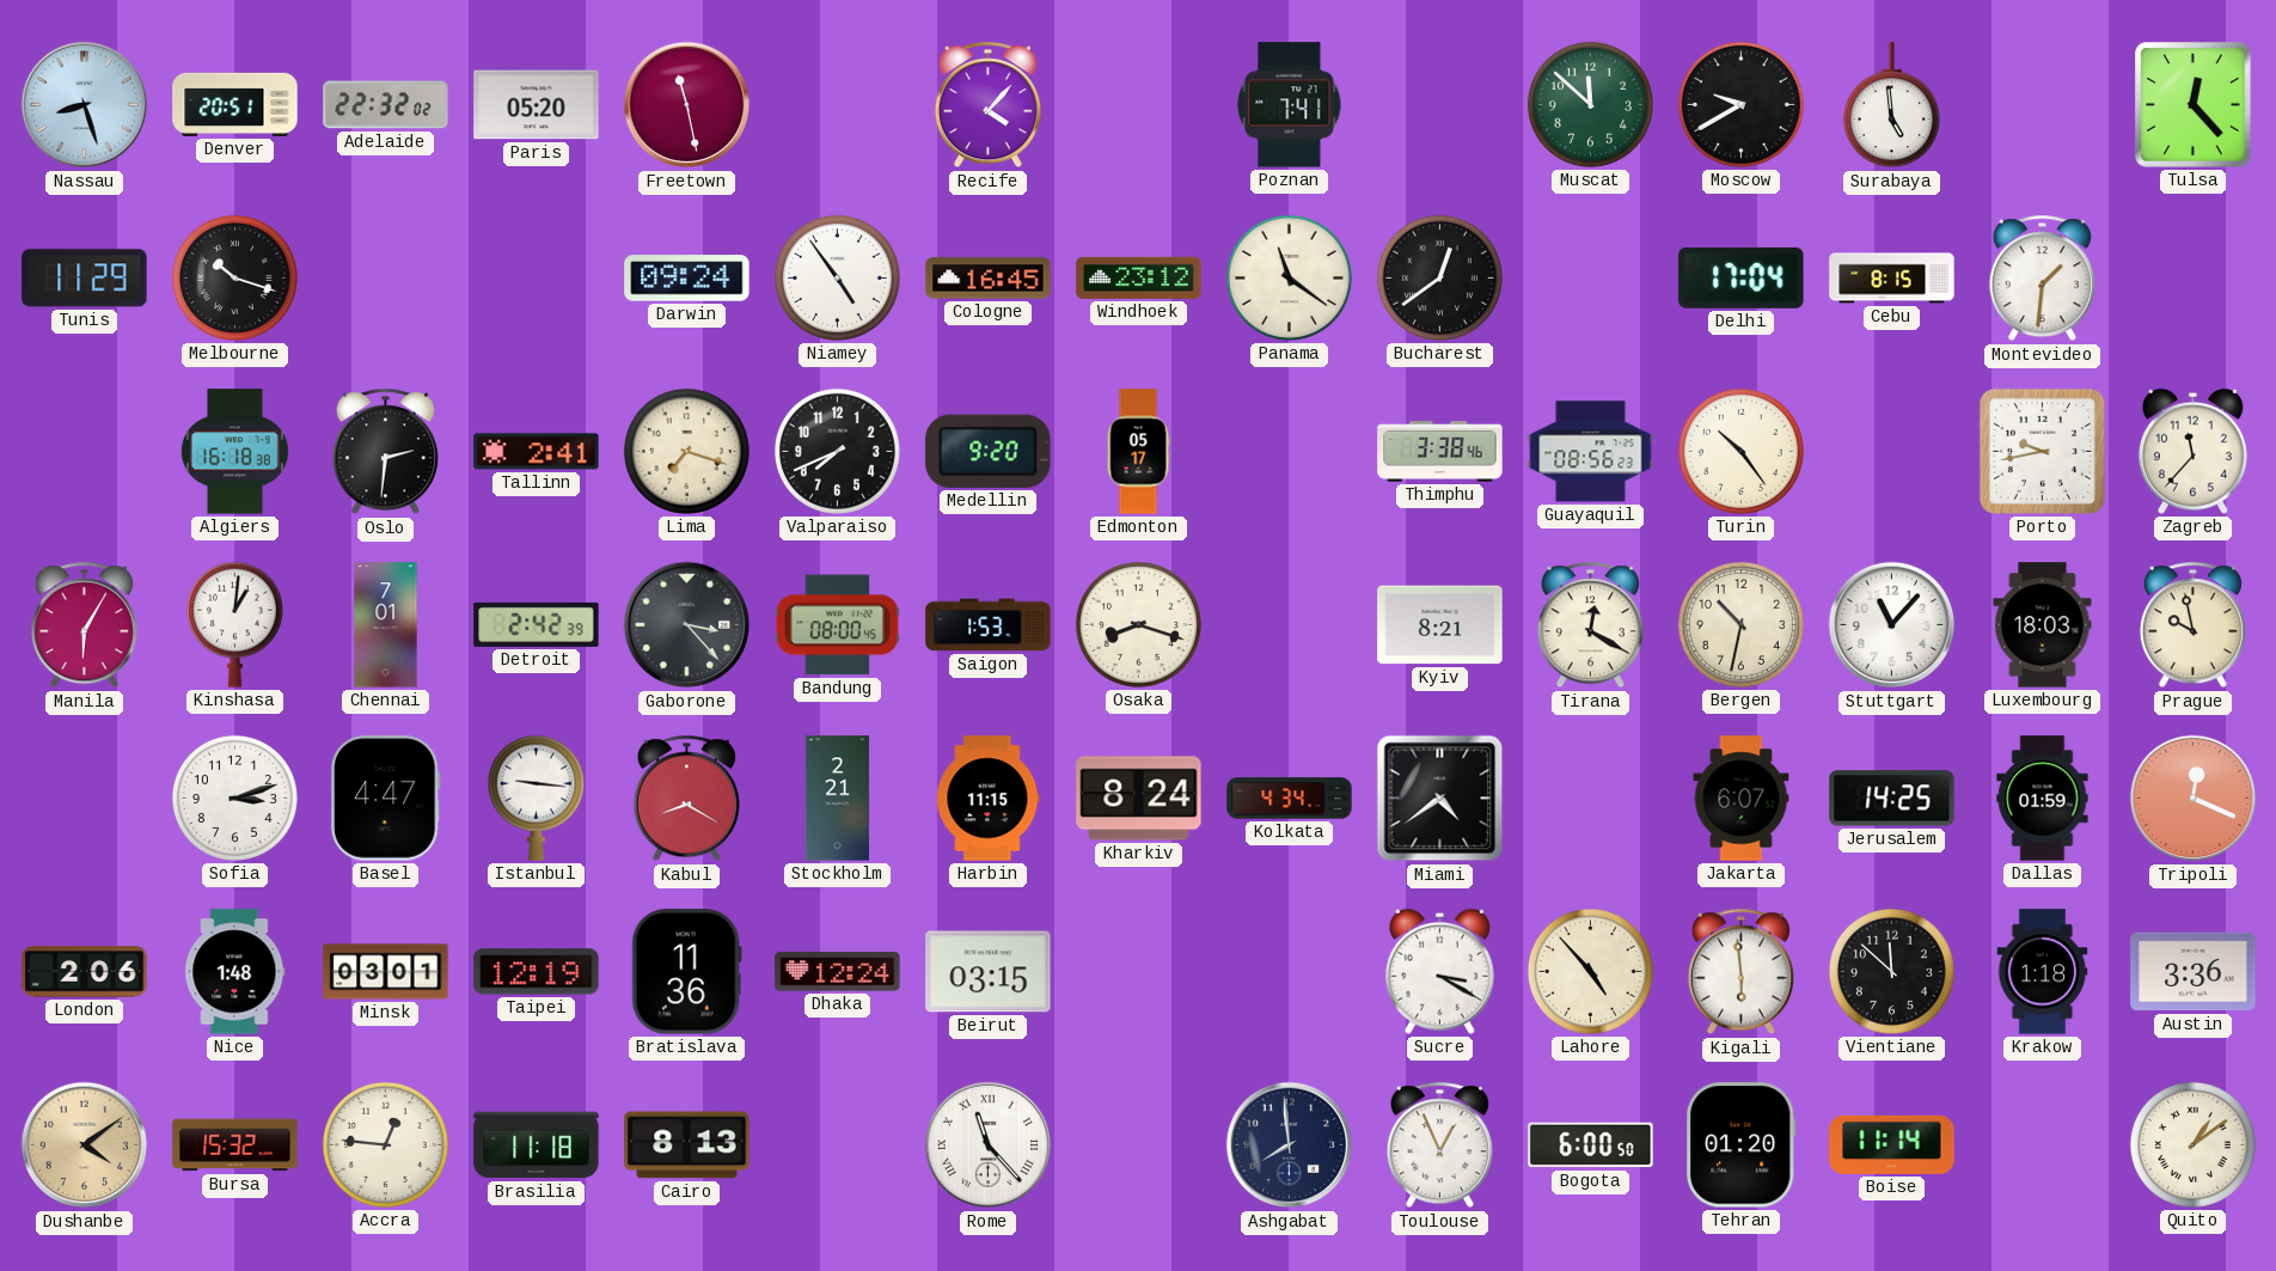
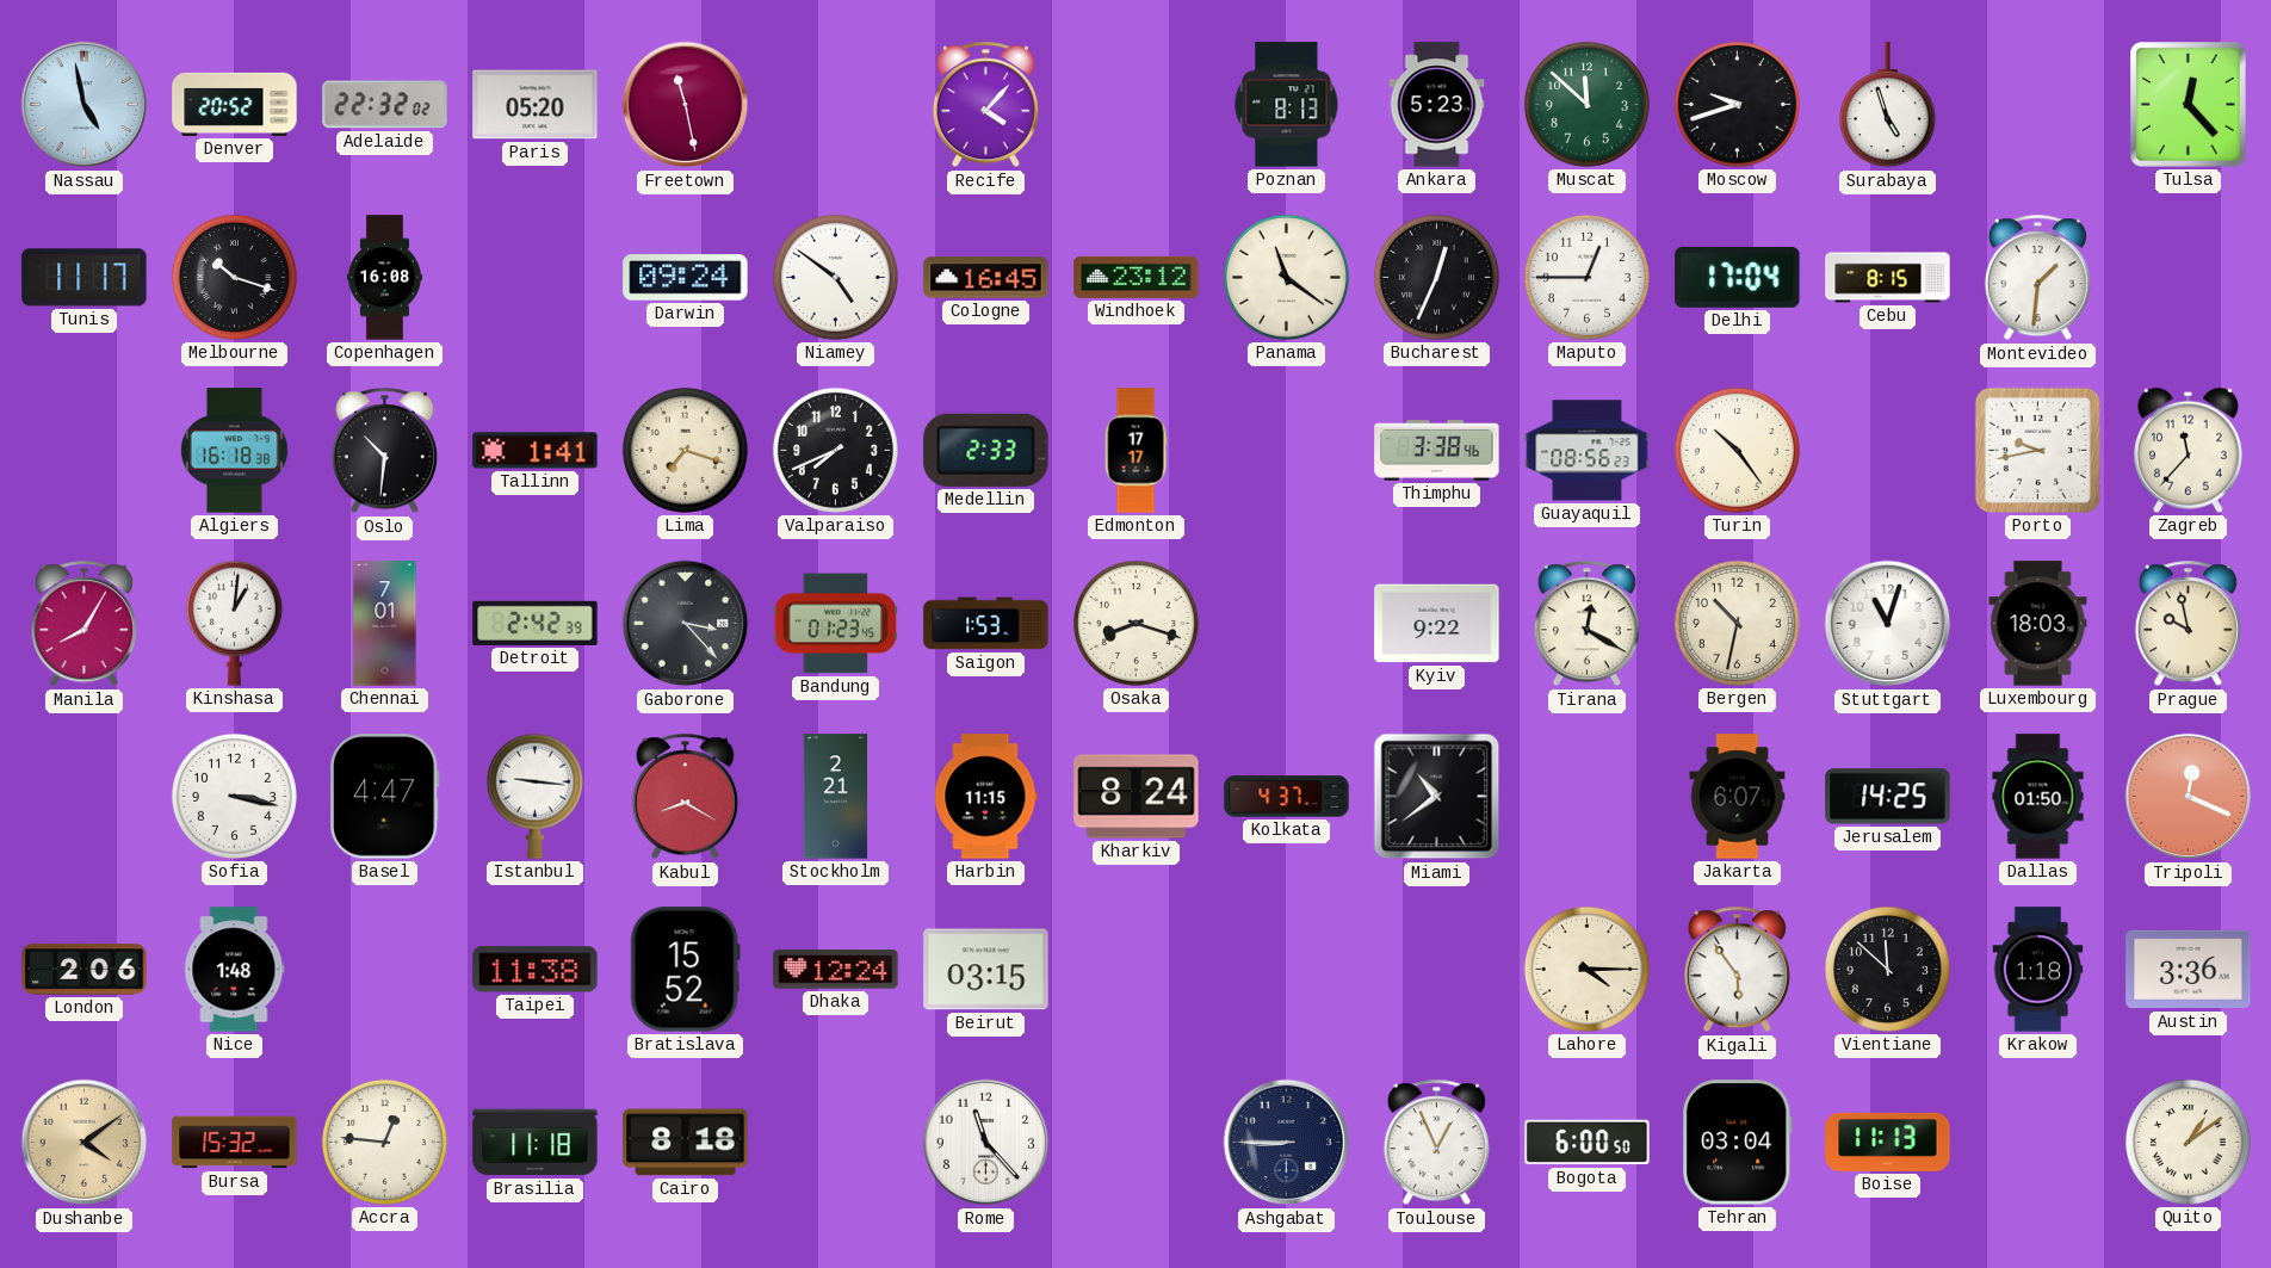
Nassau: 8:27 -> 4:58
Denver: 20:51 -> 20:52
Poznan: 7:41 -> 8:13
Ankara: none -> 5:23
Moscow: 9:40 -> 9:42
Surabaya: 4:59 -> 4:57
Tunis: 11:29 -> 11:17
Copenhagen: none -> 16:08
Niamey: 4:54 -> 4:51
Bucharest: 12:39 -> 12:34
Maputo: none -> 12:45
Oslo: 2:31 -> 10:31
Tallinn: 2:41 -> 1:41
Medellin: 9:20 -> 2:33
Edmonton: 05:17 -> 17:17
Manila: 6:05 -> 8:05
Bandung: 08:00 -> 01:23
Kyiv: 8:21 -> 9:22
Stuttgart: 11:07 -> 11:03
Sofia: 3:12 -> 3:17
Kolkata: 4:34 -> 4:37
Miami: 4:39 -> 10:39
Dallas: 01:59 -> 01:50
Minsk: 03:01 -> none
Taipei: 12:19 -> 11:38
Bratislava: 11:36 -> 15:52
Sucre: 3:20 -> none
Lahore: 4:53 -> 4:15
Kigali: 5:59 -> 5:54
Cairo: 8:13 -> 8:18
Rome numerals: Roman -> Arabic
Ashgabat: 7:59 -> 8:45
Tehran: 01:20 -> 03:04
Boise: 11:14 -> 11:13
